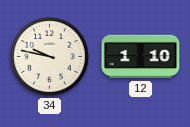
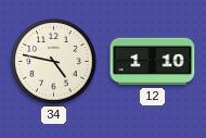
34: 9:47 -> 4:47
